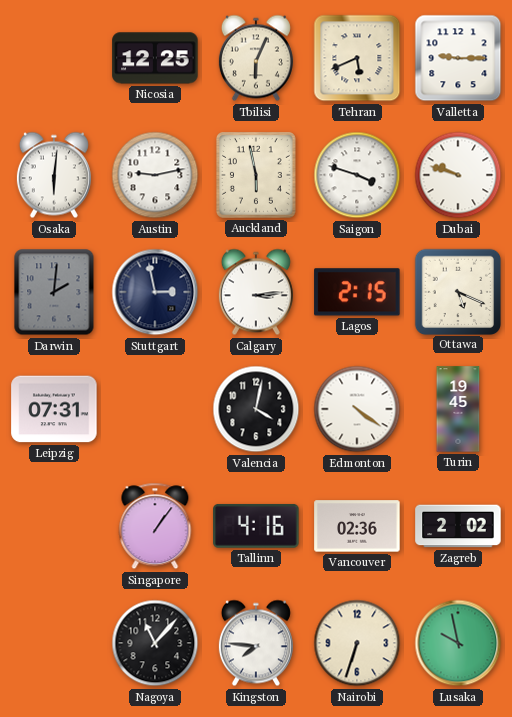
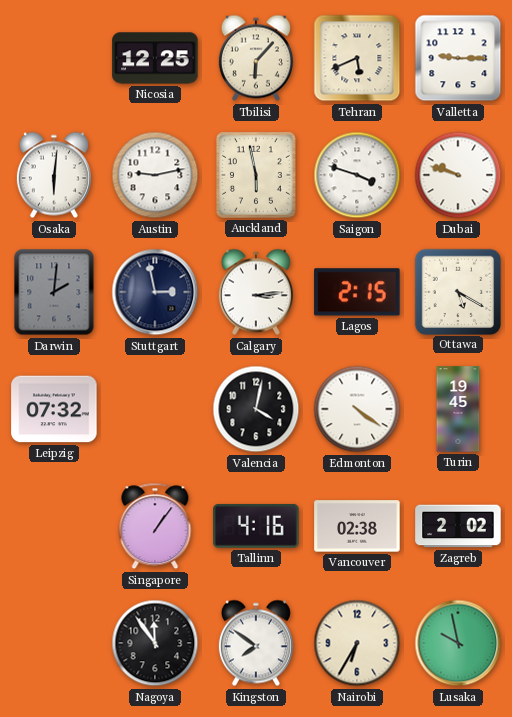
Tbilisi: 6:04 -> 6:07
Ottawa: 5:19 -> 5:20
Leipzig: 07:31 -> 07:32
Vancouver: 02:36 -> 02:38
Nagoya: 11:07 -> 11:54
Kingston: 7:46 -> 7:51
Nairobi: 6:33 -> 6:35
